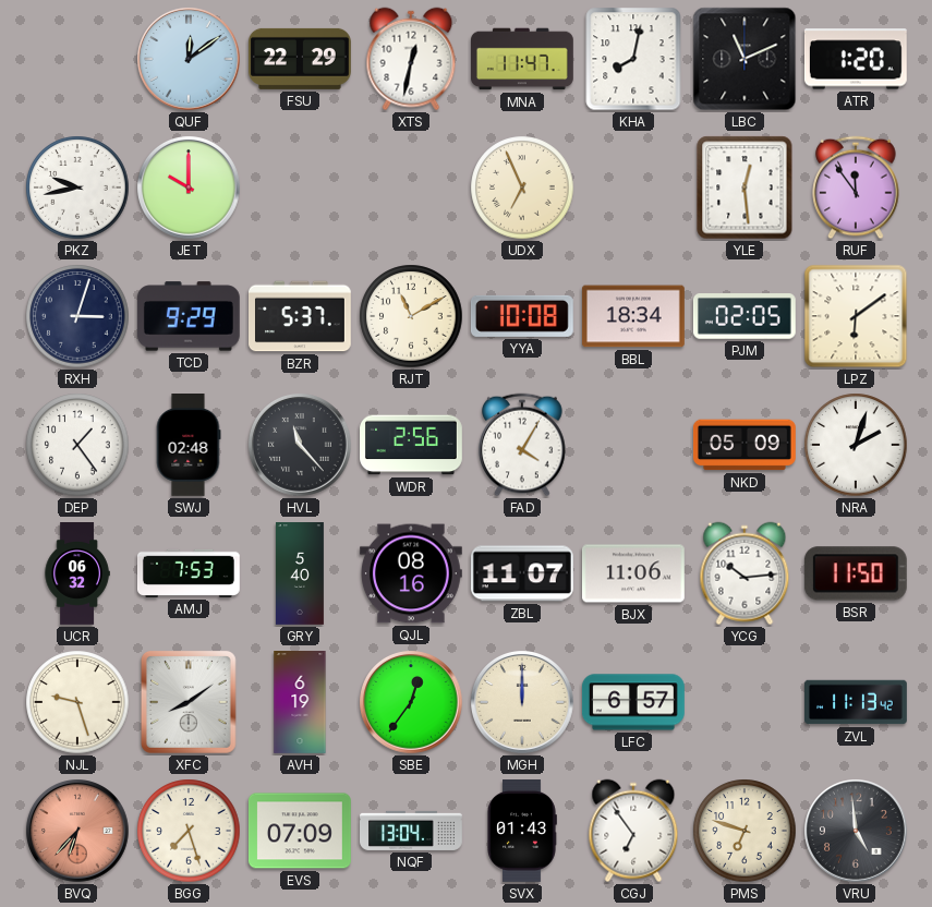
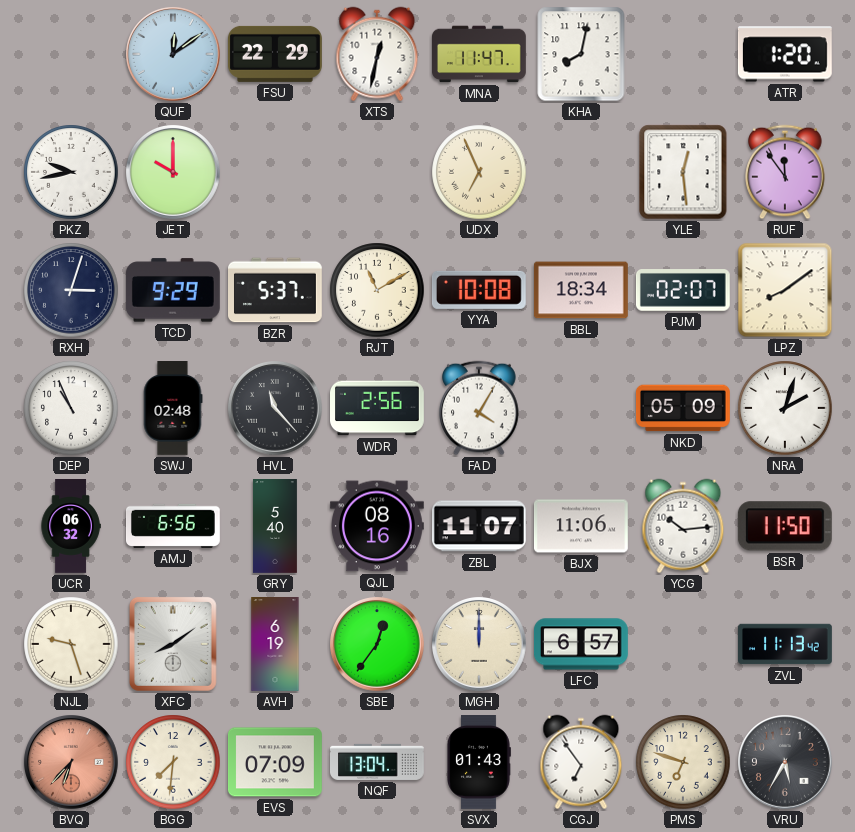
LBC: 11:11 -> none
PJM: 02:05 -> 02:07
LPZ: 6:09 -> 8:09
DEP: 1:24 -> 10:56
AMJ: 7:53 -> 6:56
BGG: 7:27 -> 7:31
VRU: 4:59 -> 5:35
